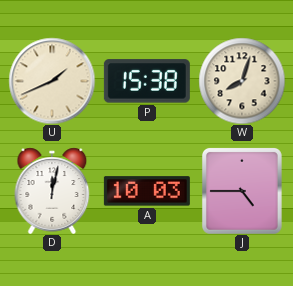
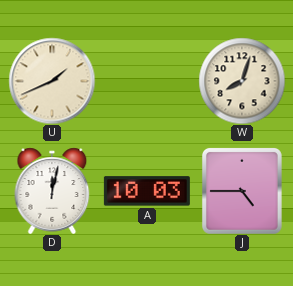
P: 15:38 -> none
